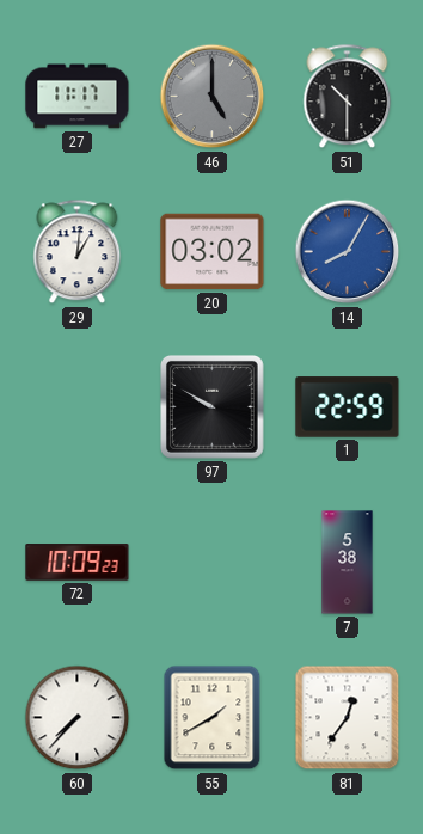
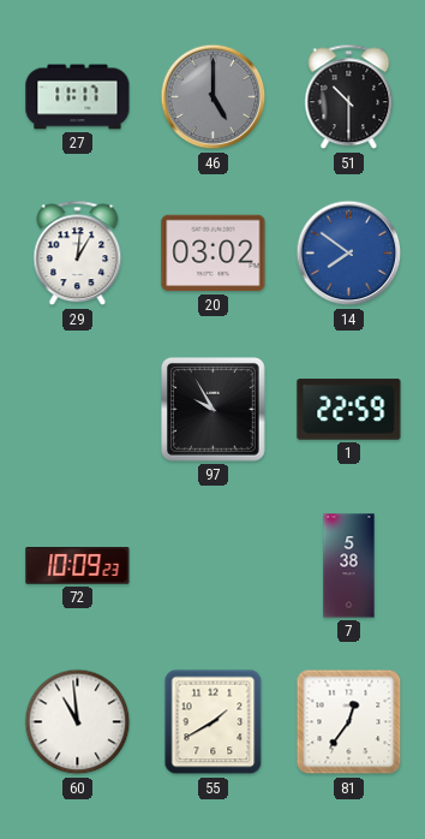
14: 8:05 -> 7:51
97: 9:50 -> 9:55
60: 7:37 -> 10:59
